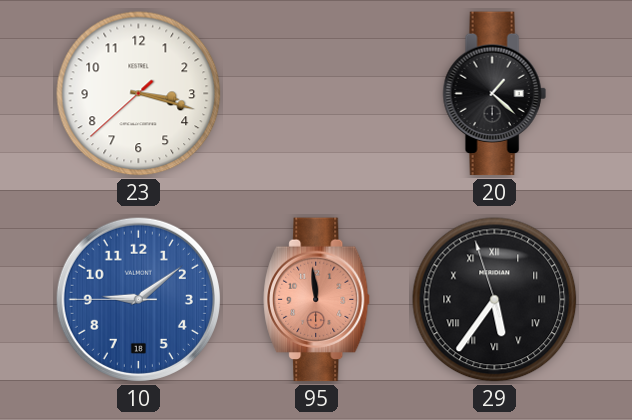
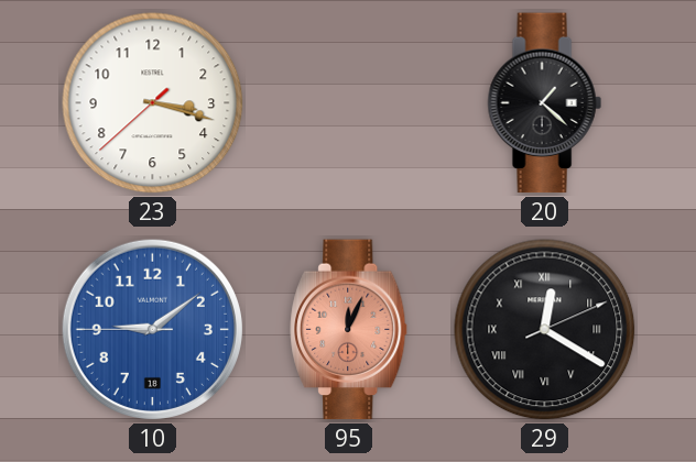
95: 11:59 -> 12:04
29: 5:35 -> 12:20
